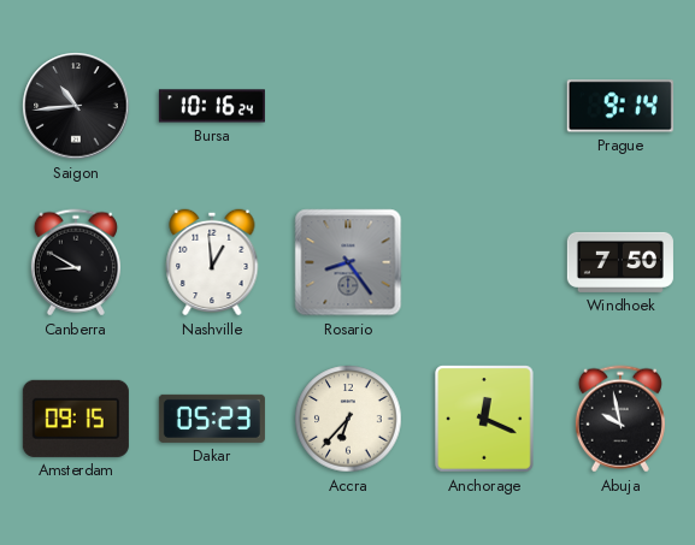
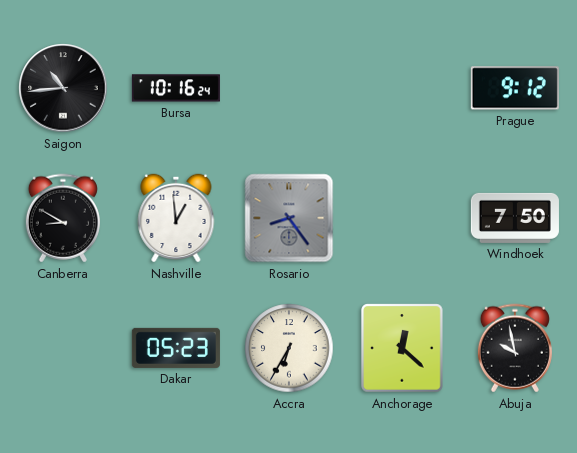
Prague: 9:14 -> 9:12
Amsterdam: 09:15 -> none
Accra: 6:37 -> 6:35
Anchorage: 12:19 -> 12:22
